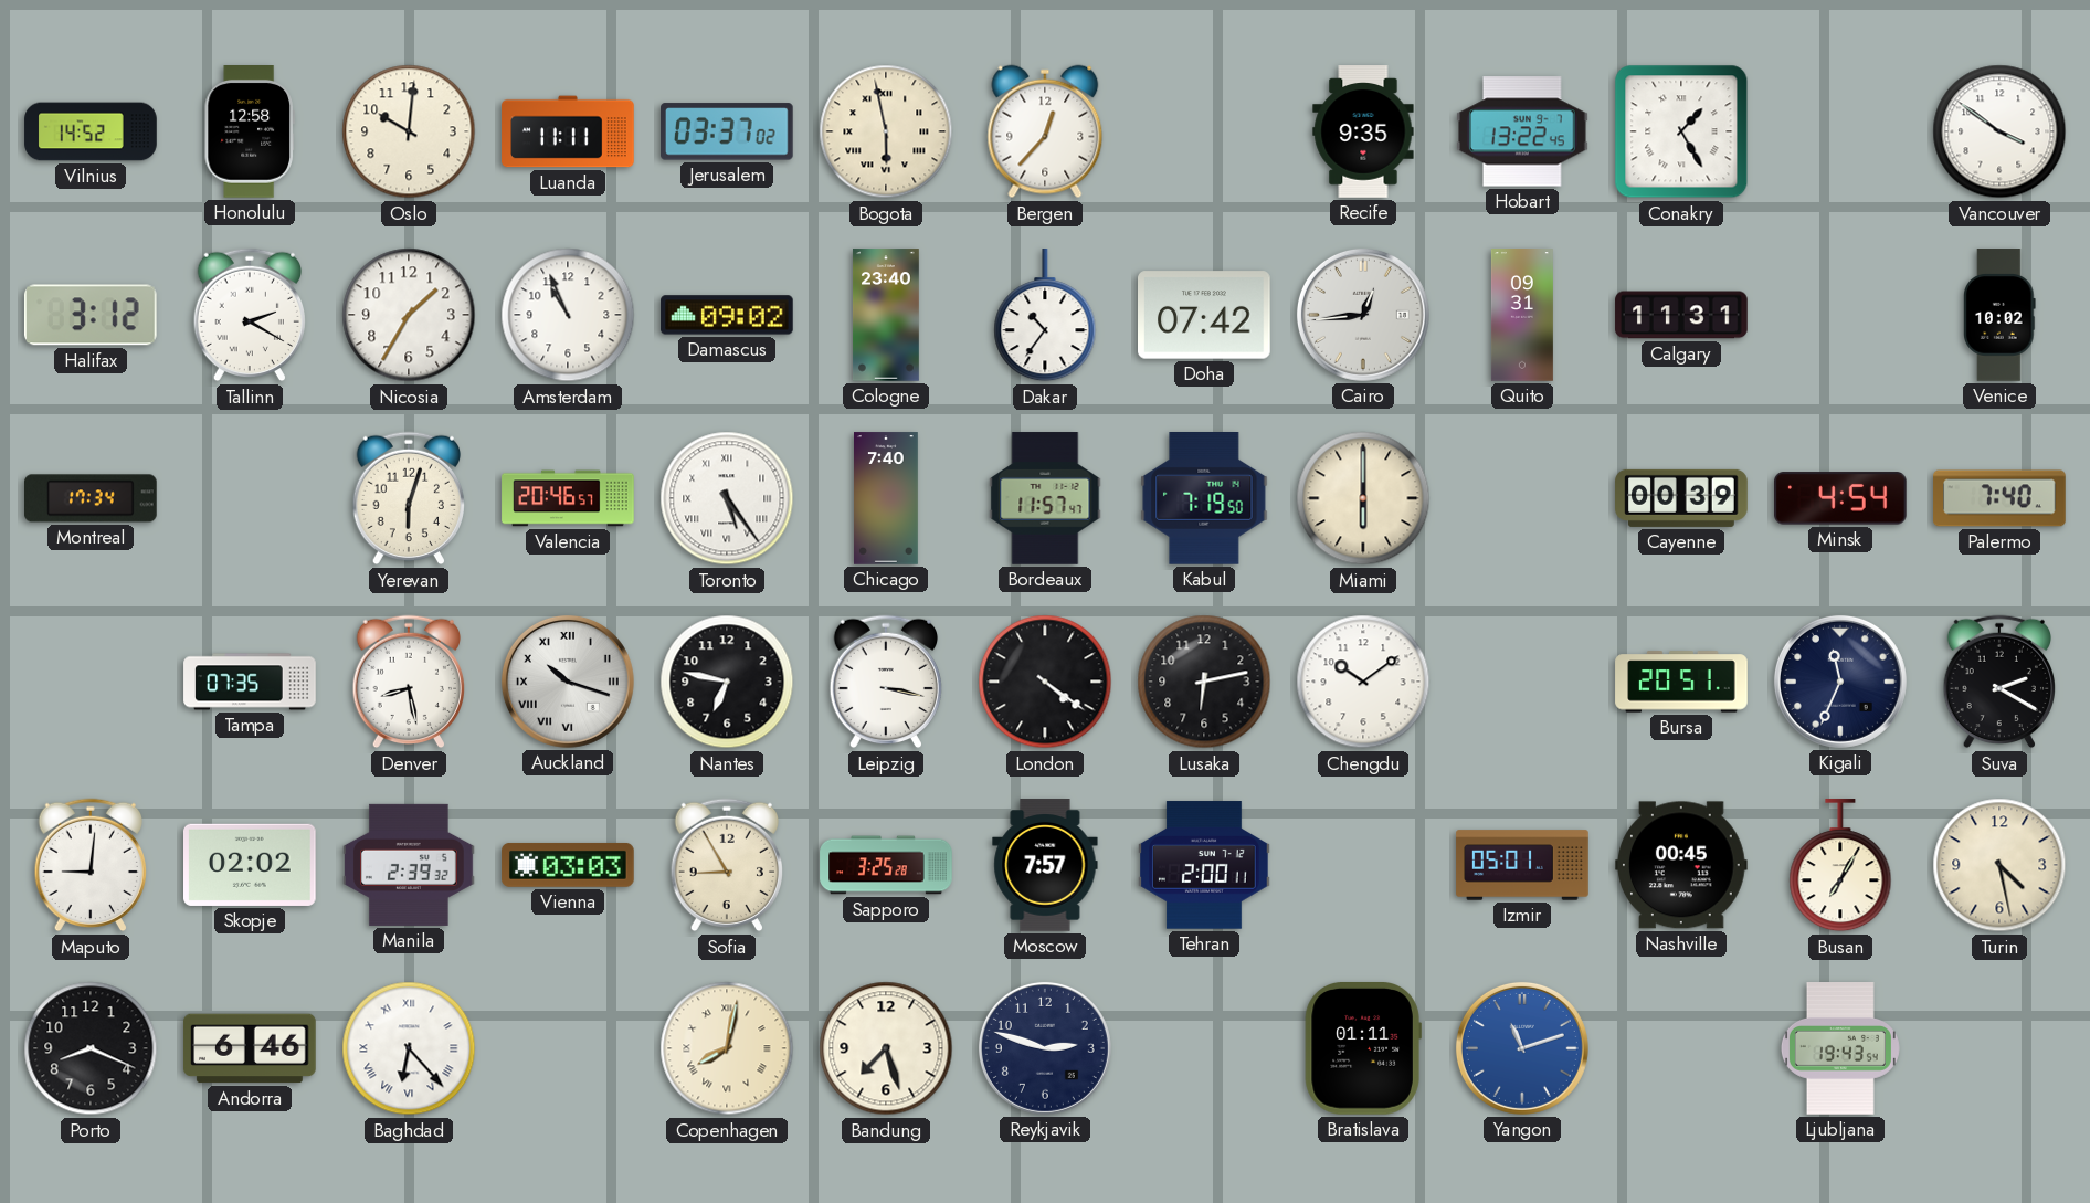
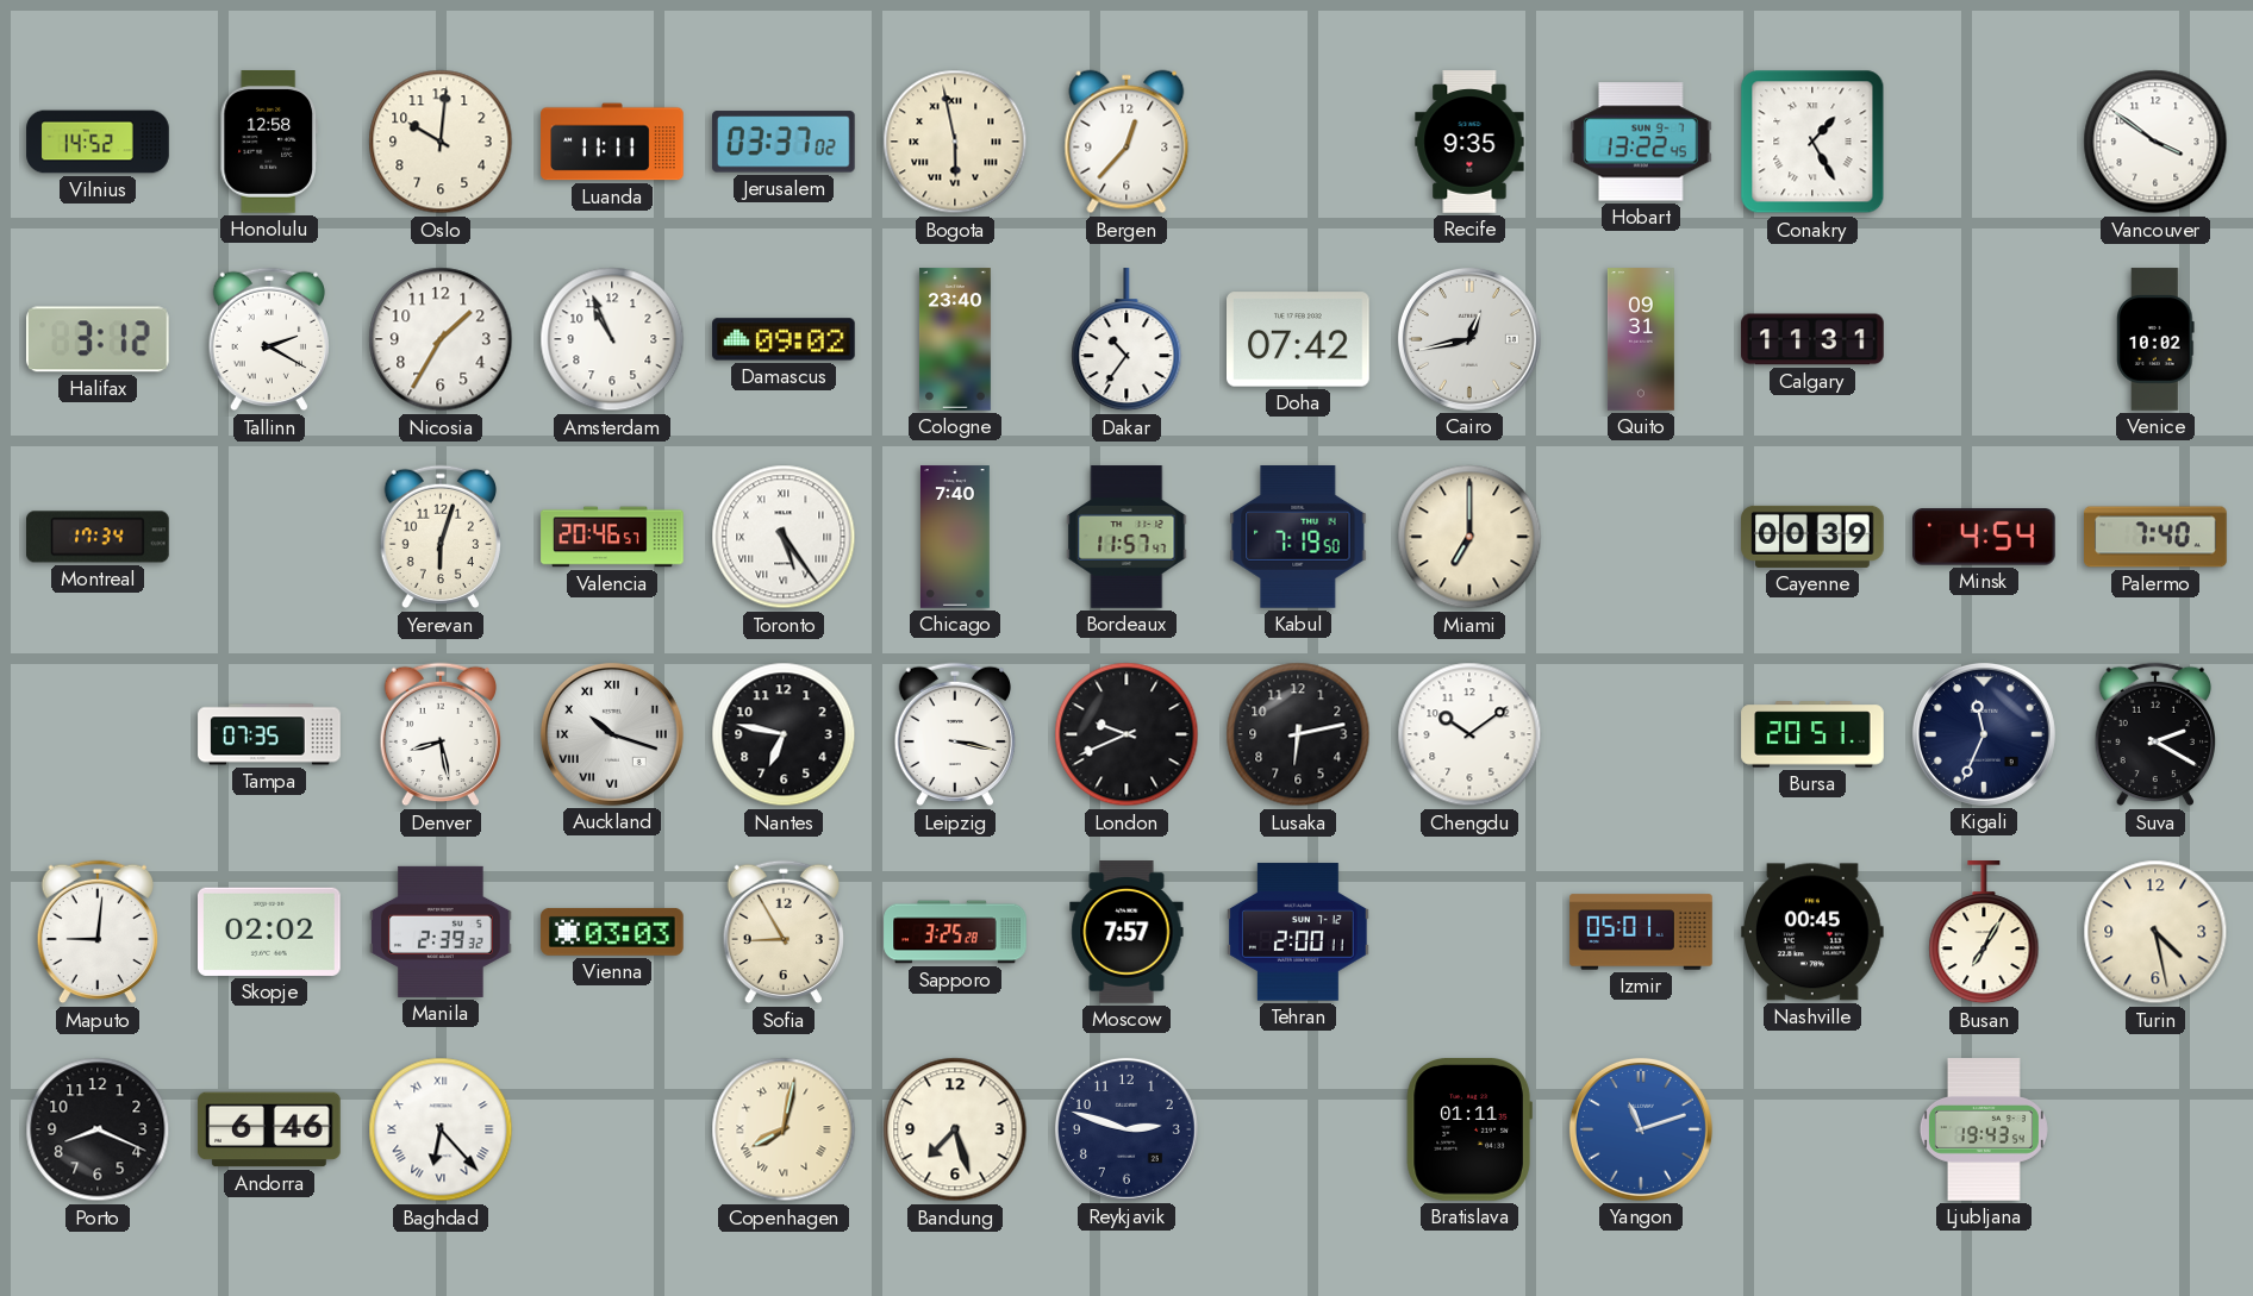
Cairo: 12:44 -> 12:43
Miami: 6:00 -> 7:00
London: 4:21 -> 9:41
